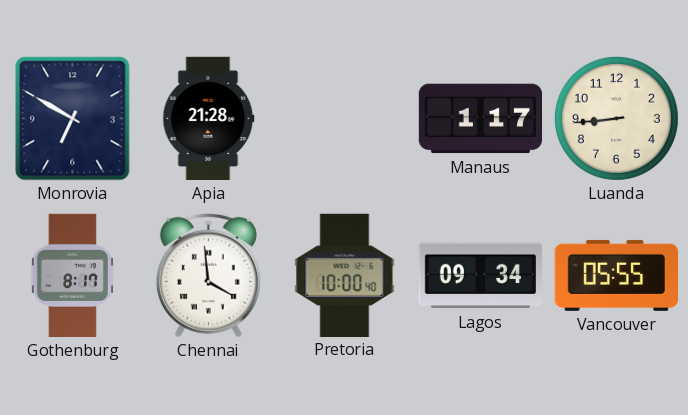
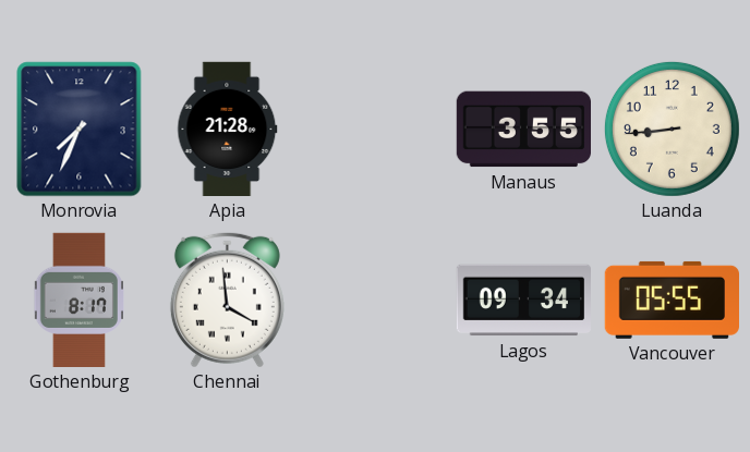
Monrovia: 6:50 -> 7:34
Manaus: 1:17 -> 3:55
Pretoria: 10:00 -> none
